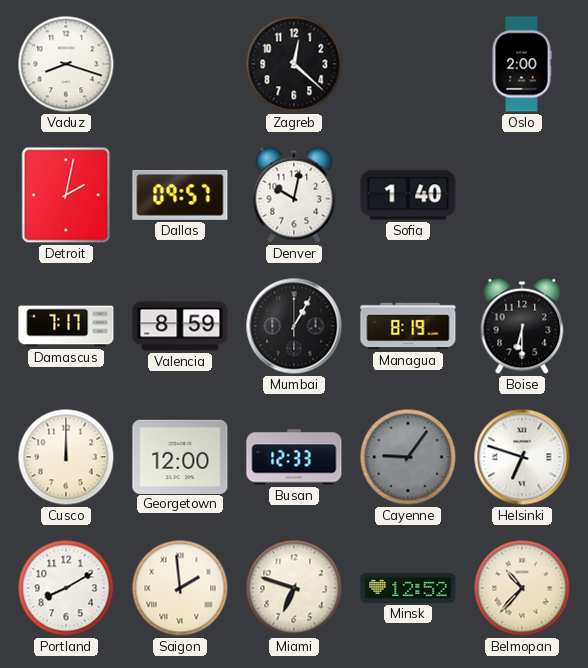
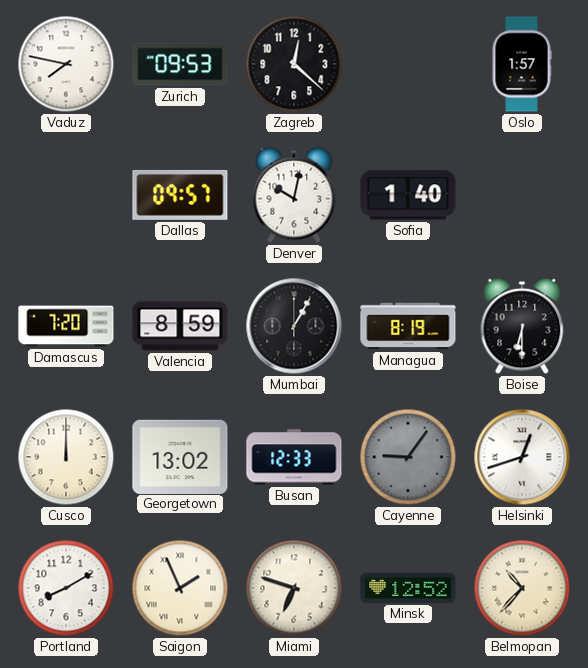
Vaduz: 8:18 -> 7:47
Zurich: none -> 09:53
Oslo: 2:00 -> 1:57
Detroit: 2:02 -> none
Damascus: 7:17 -> 7:20
Georgetown: 12:00 -> 13:02
Helsinki: 6:48 -> 12:42
Saigon: 1:59 -> 1:56
